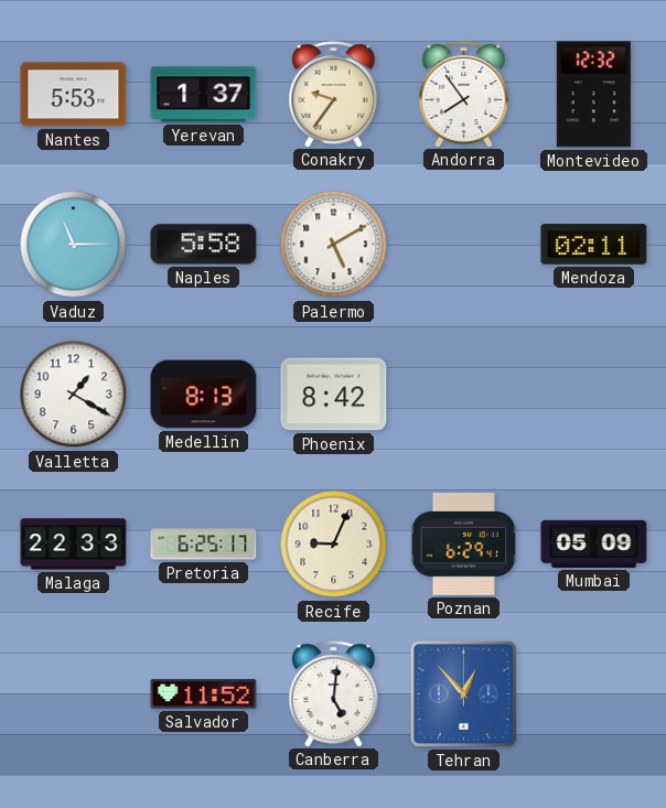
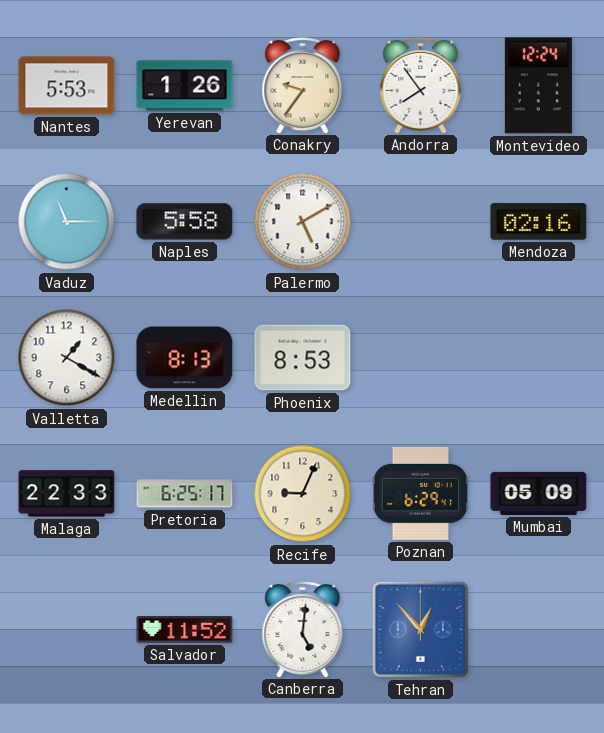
Yerevan: 1:37 -> 1:26
Montevideo: 12:32 -> 12:24
Mendoza: 02:11 -> 02:16
Phoenix: 8:42 -> 8:53
